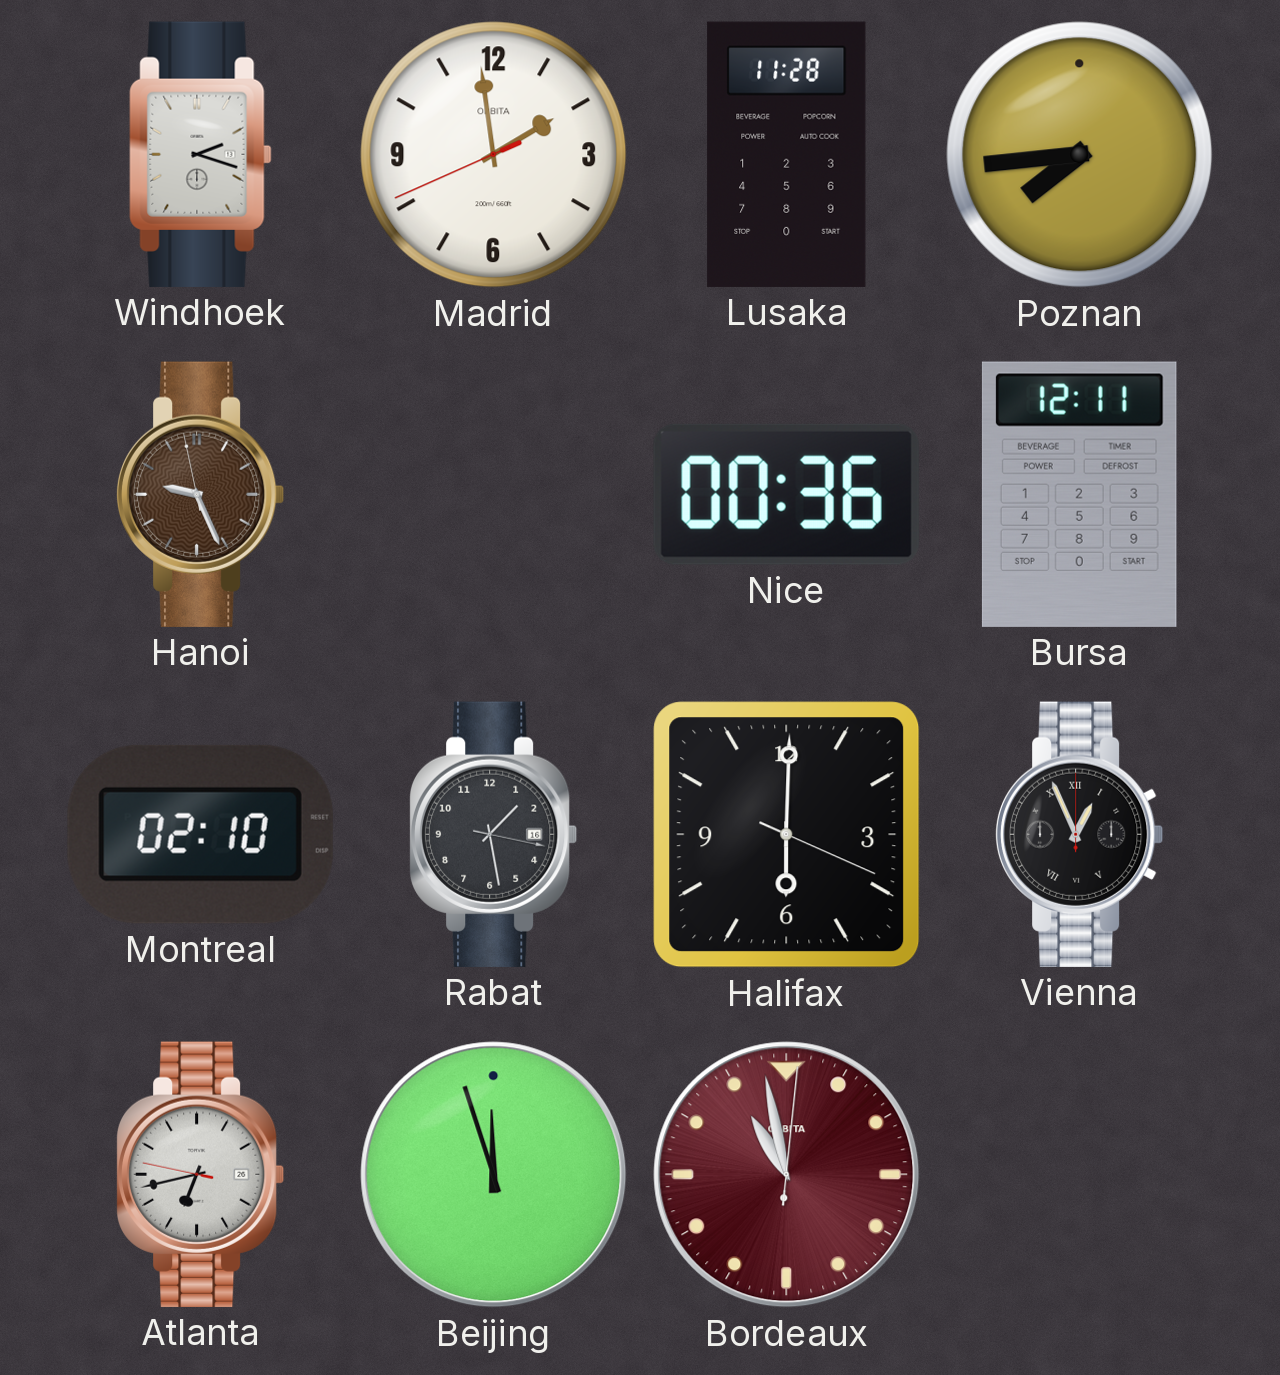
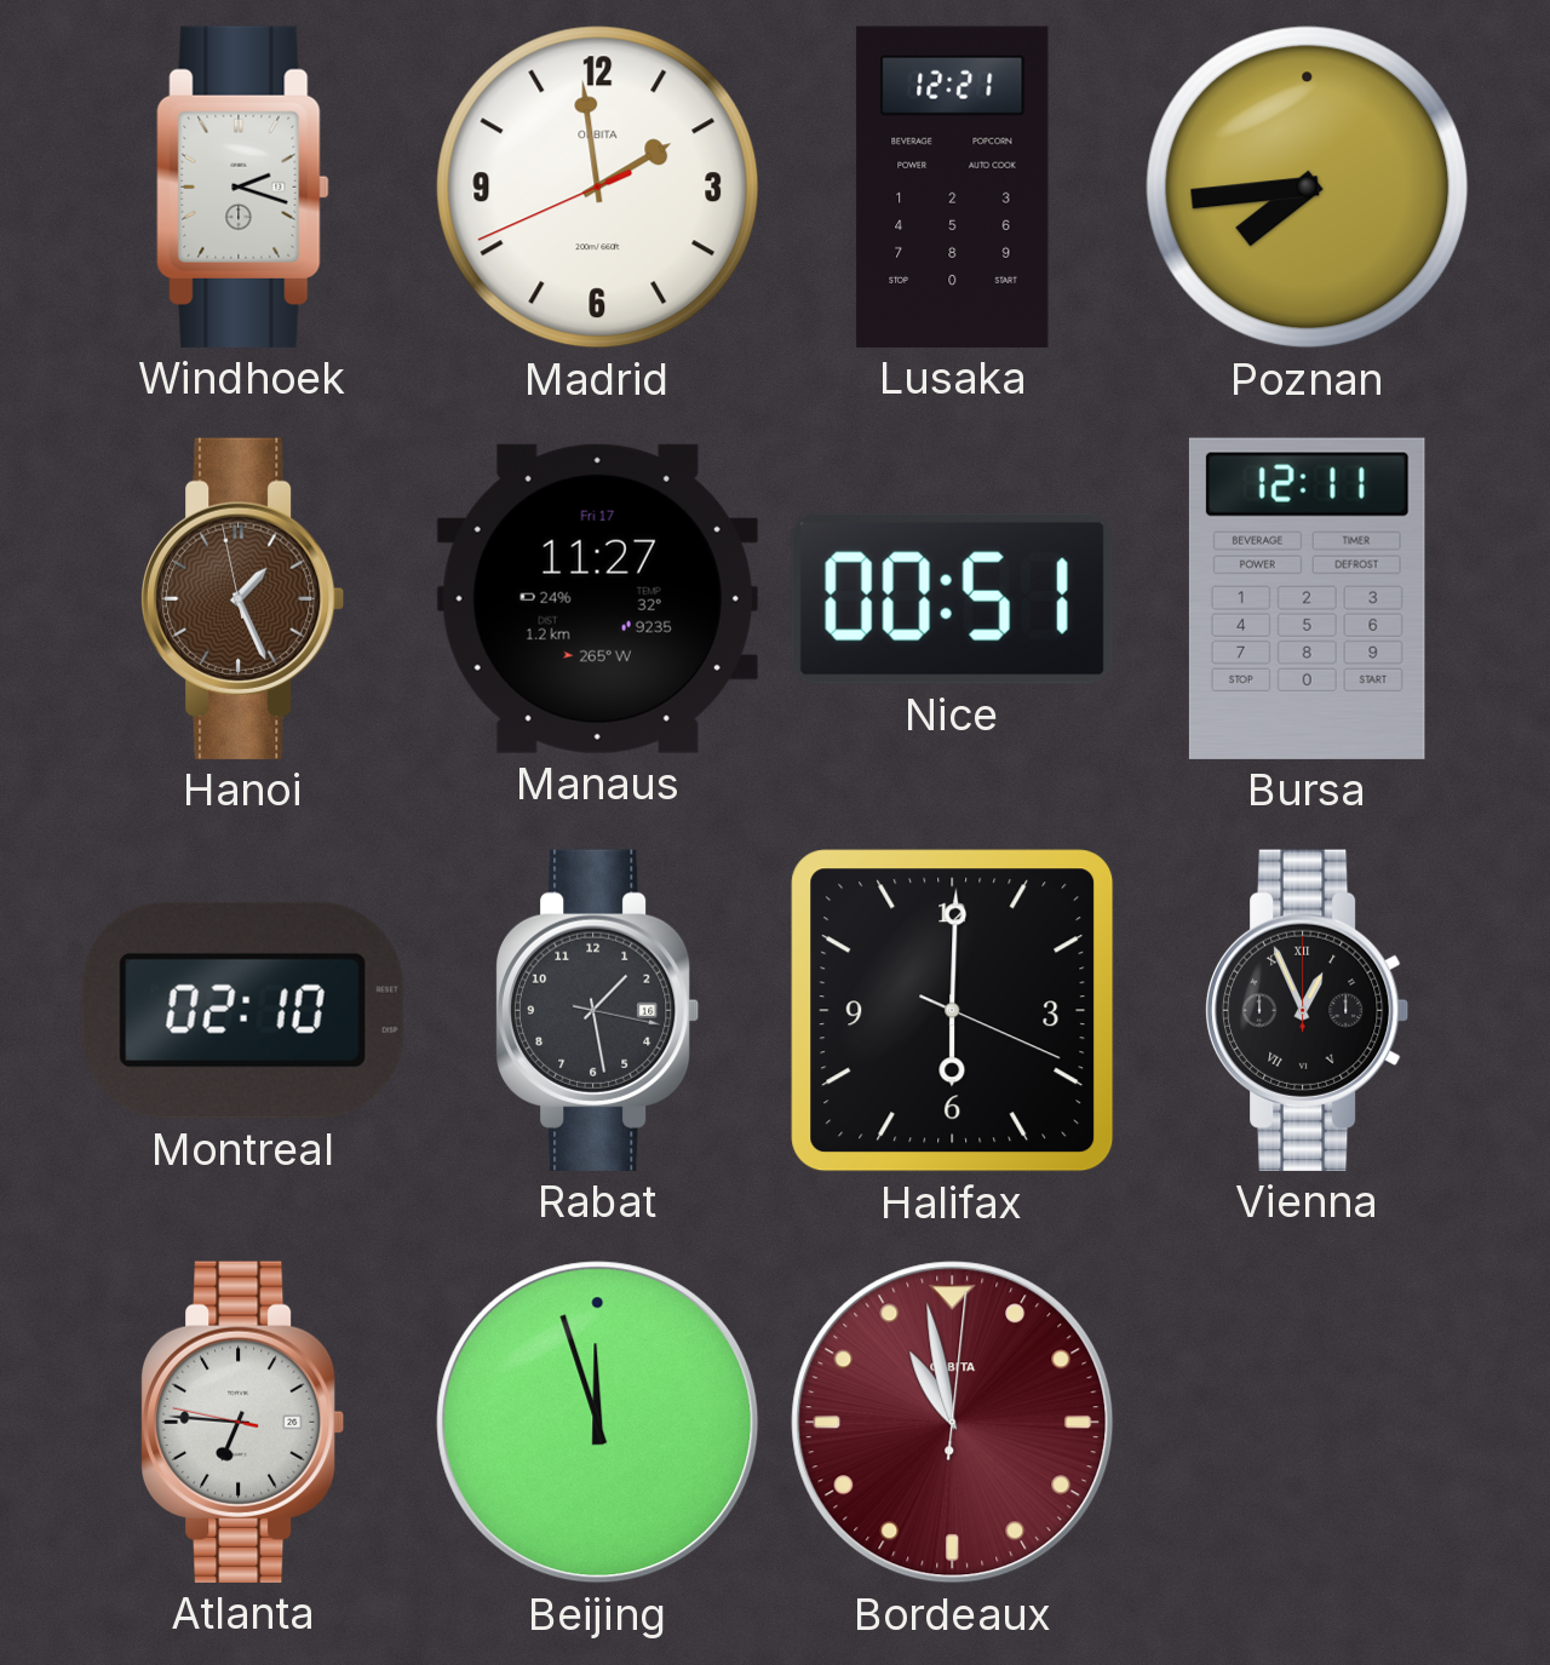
Lusaka: 11:28 -> 12:21
Hanoi: 9:25 -> 1:25
Manaus: none -> 11:27
Nice: 00:36 -> 00:51
Atlanta: 6:42 -> 6:45
